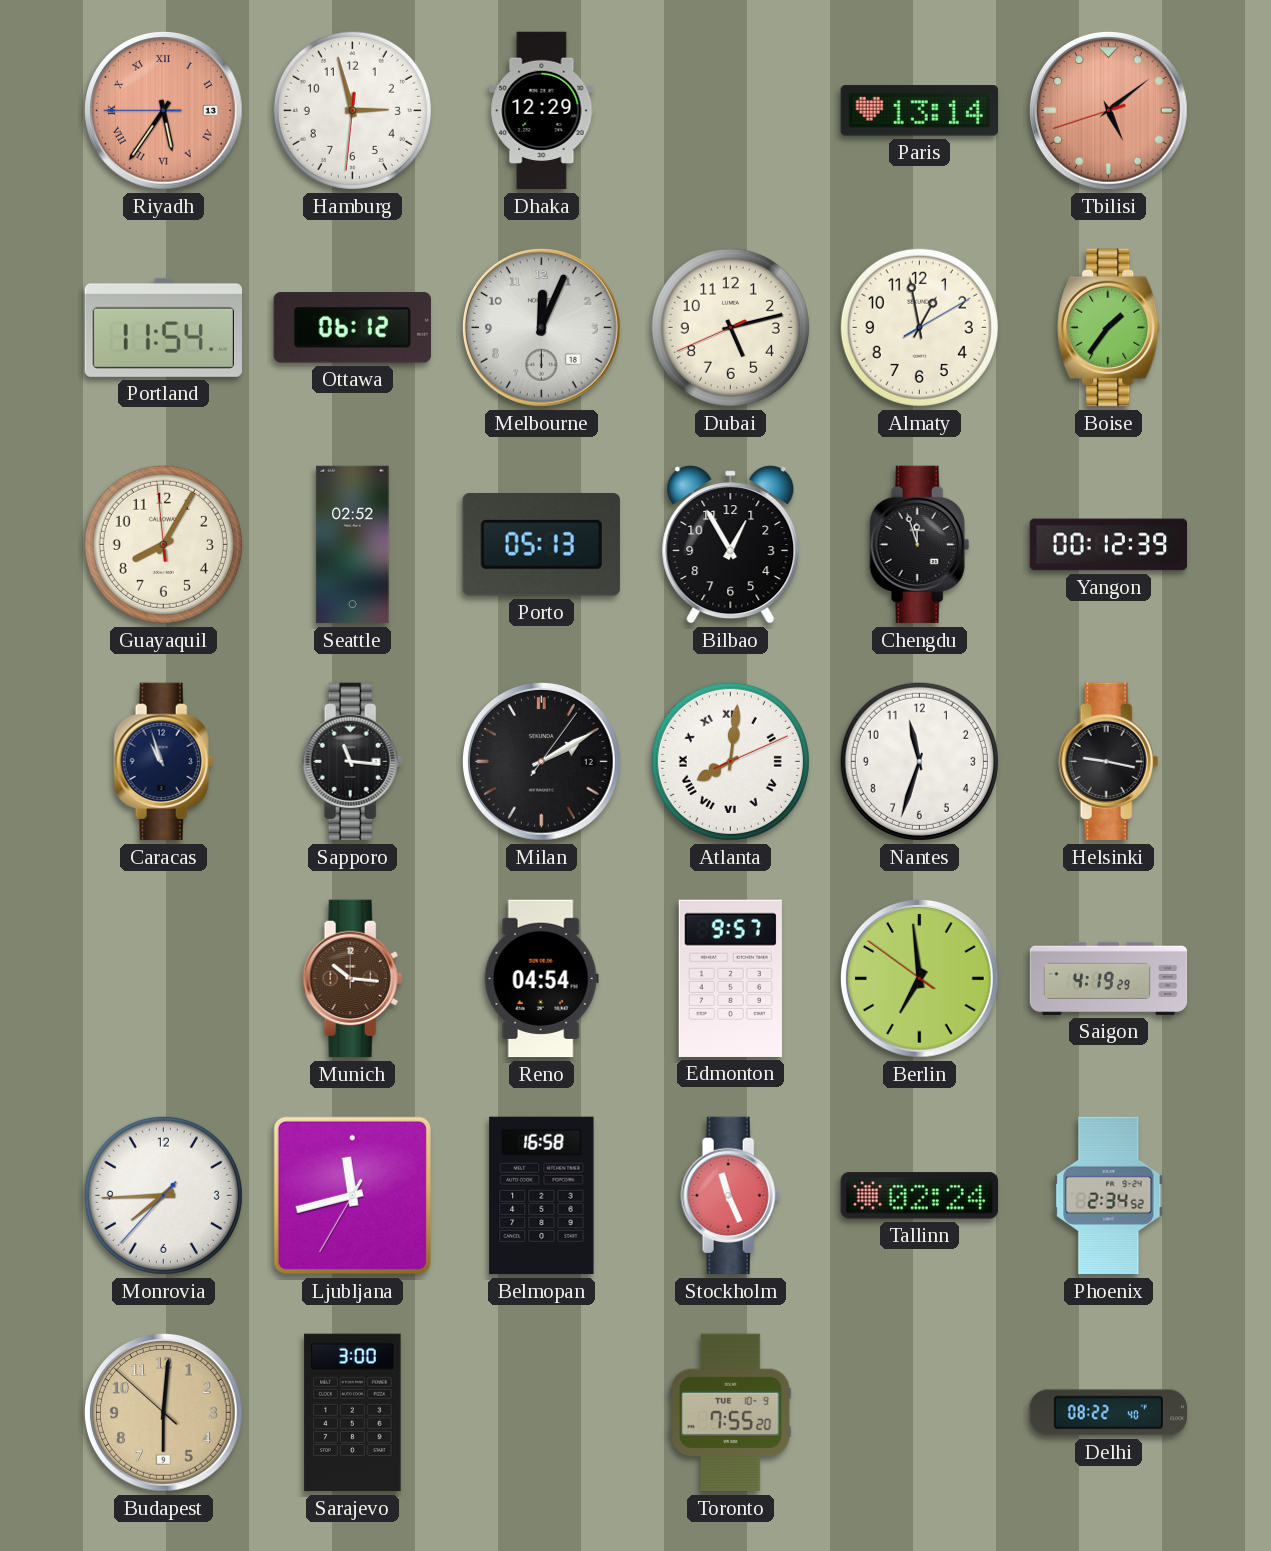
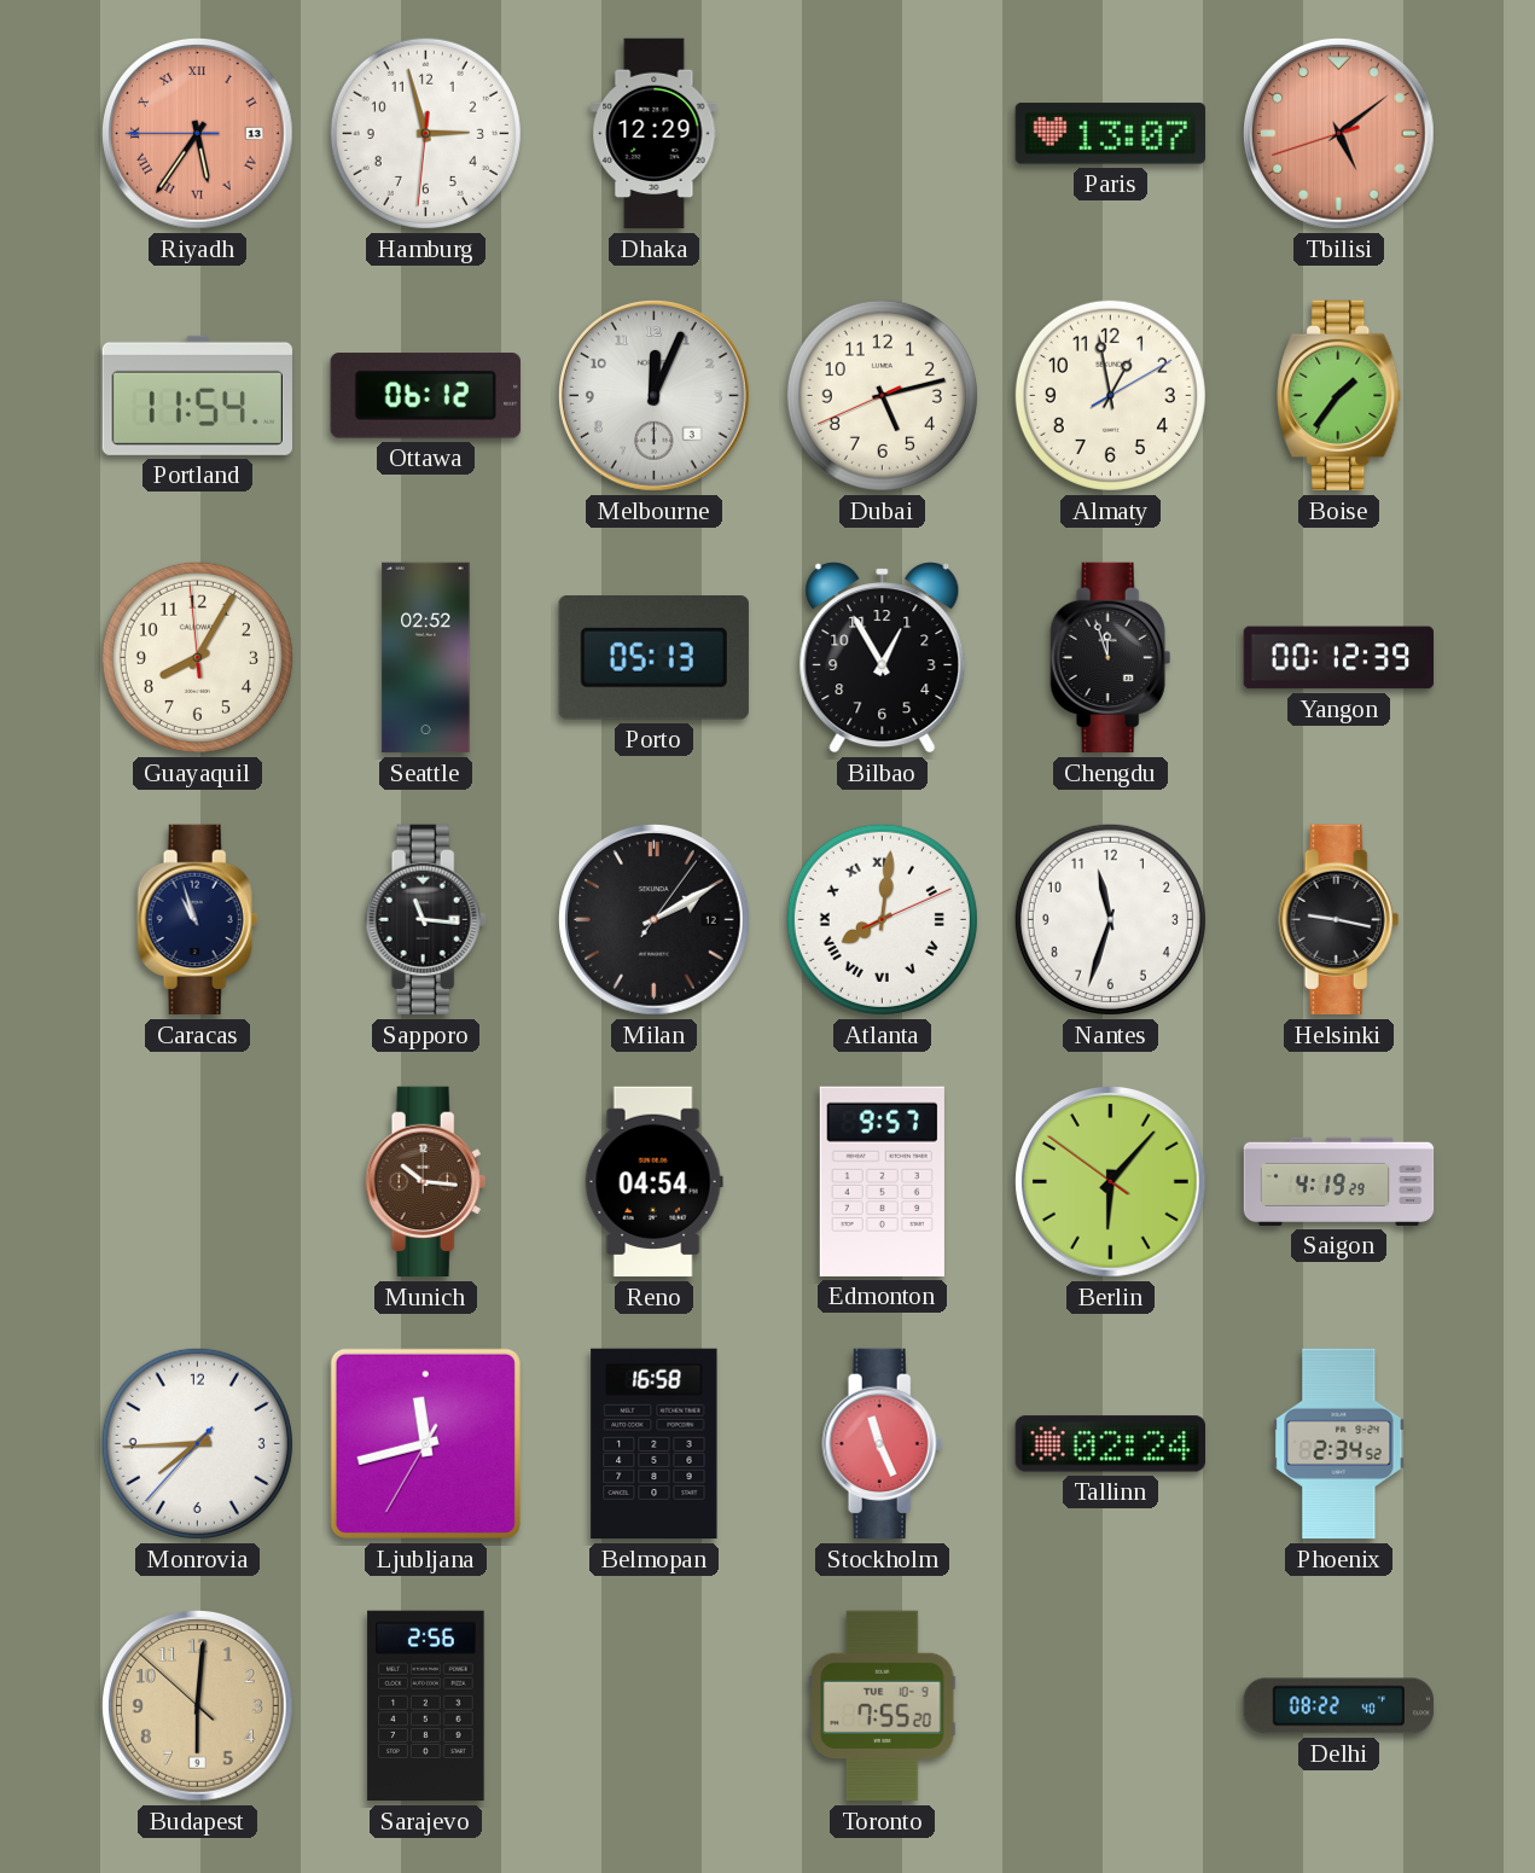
Paris: 13:14 -> 13:07
Melbourne date: 18 -> 3
Berlin: 6:58 -> 6:06
Sarajevo: 3:00 -> 2:56
